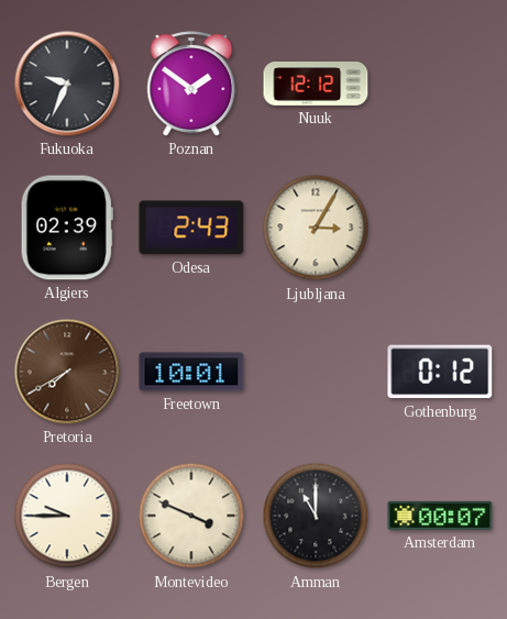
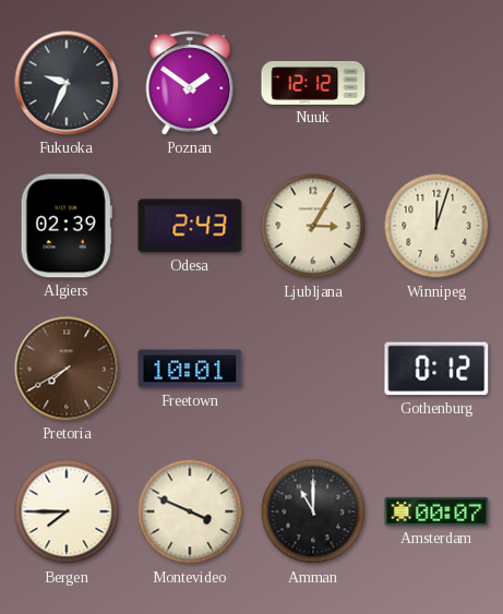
Winnipeg: none -> 12:03
Bergen: 9:45 -> 7:45
